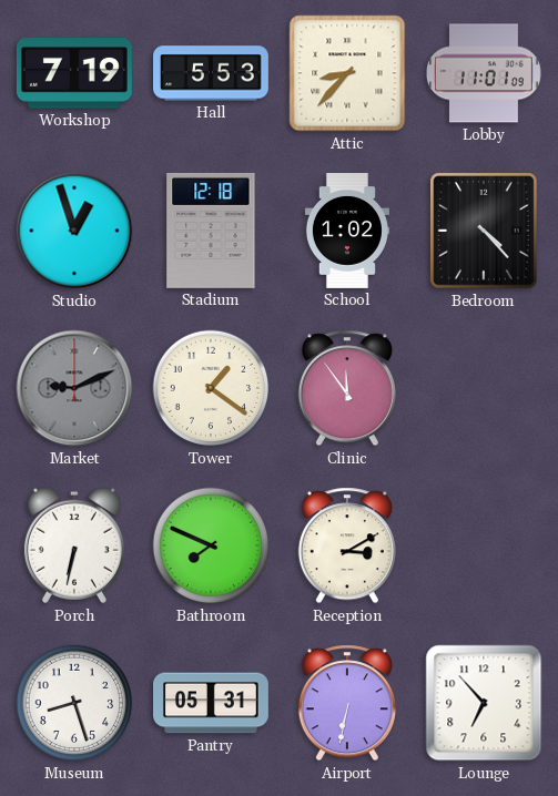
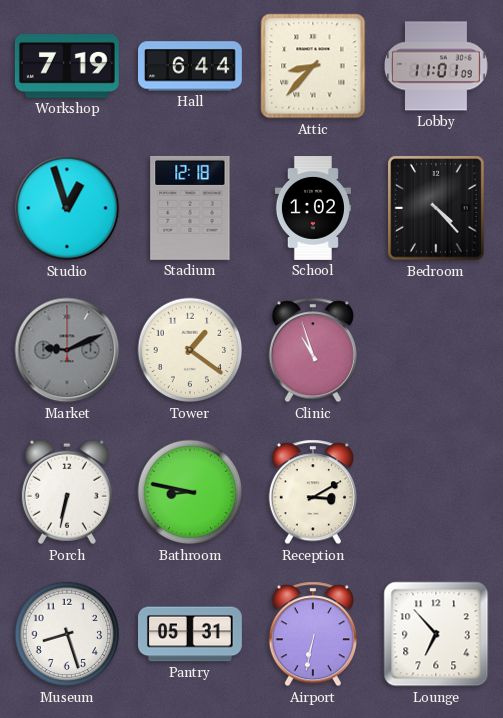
Hall: 5:53 -> 6:44
Clinic: 11:54 -> 10:57
Bathroom: 7:49 -> 8:47
